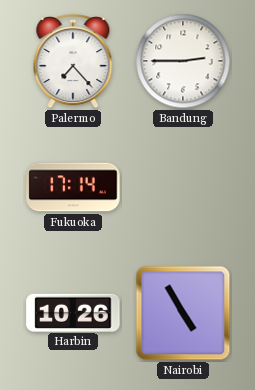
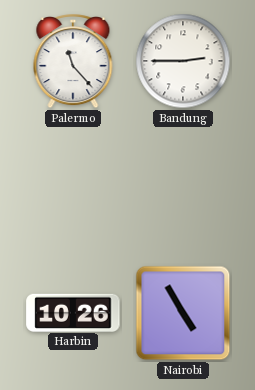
Palermo: 7:23 -> 11:23
Fukuoka: 17:14 -> none
